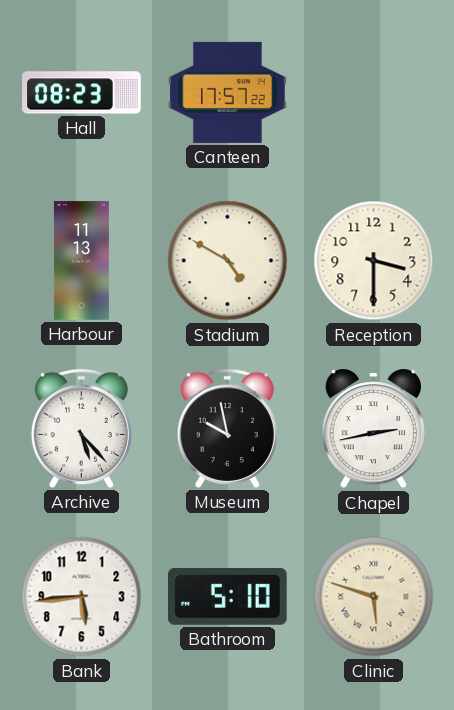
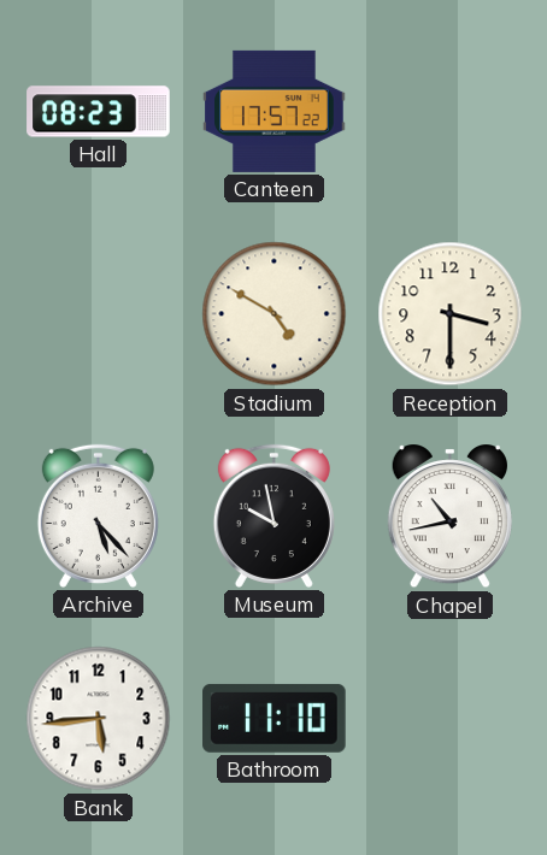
Harbour: 11:13 -> none
Chapel: 2:43 -> 10:43
Bathroom: 5:10 -> 11:10
Clinic: 5:48 -> none
